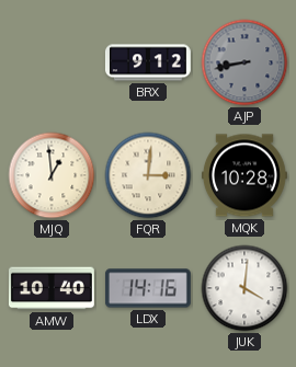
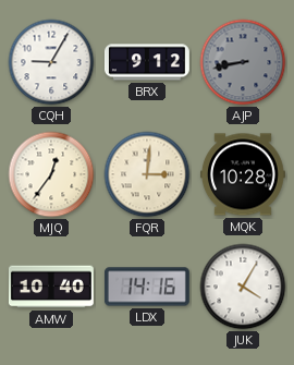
CQH: none -> 9:05
MJQ: 12:59 -> 12:36
JUK: 4:01 -> 4:05
